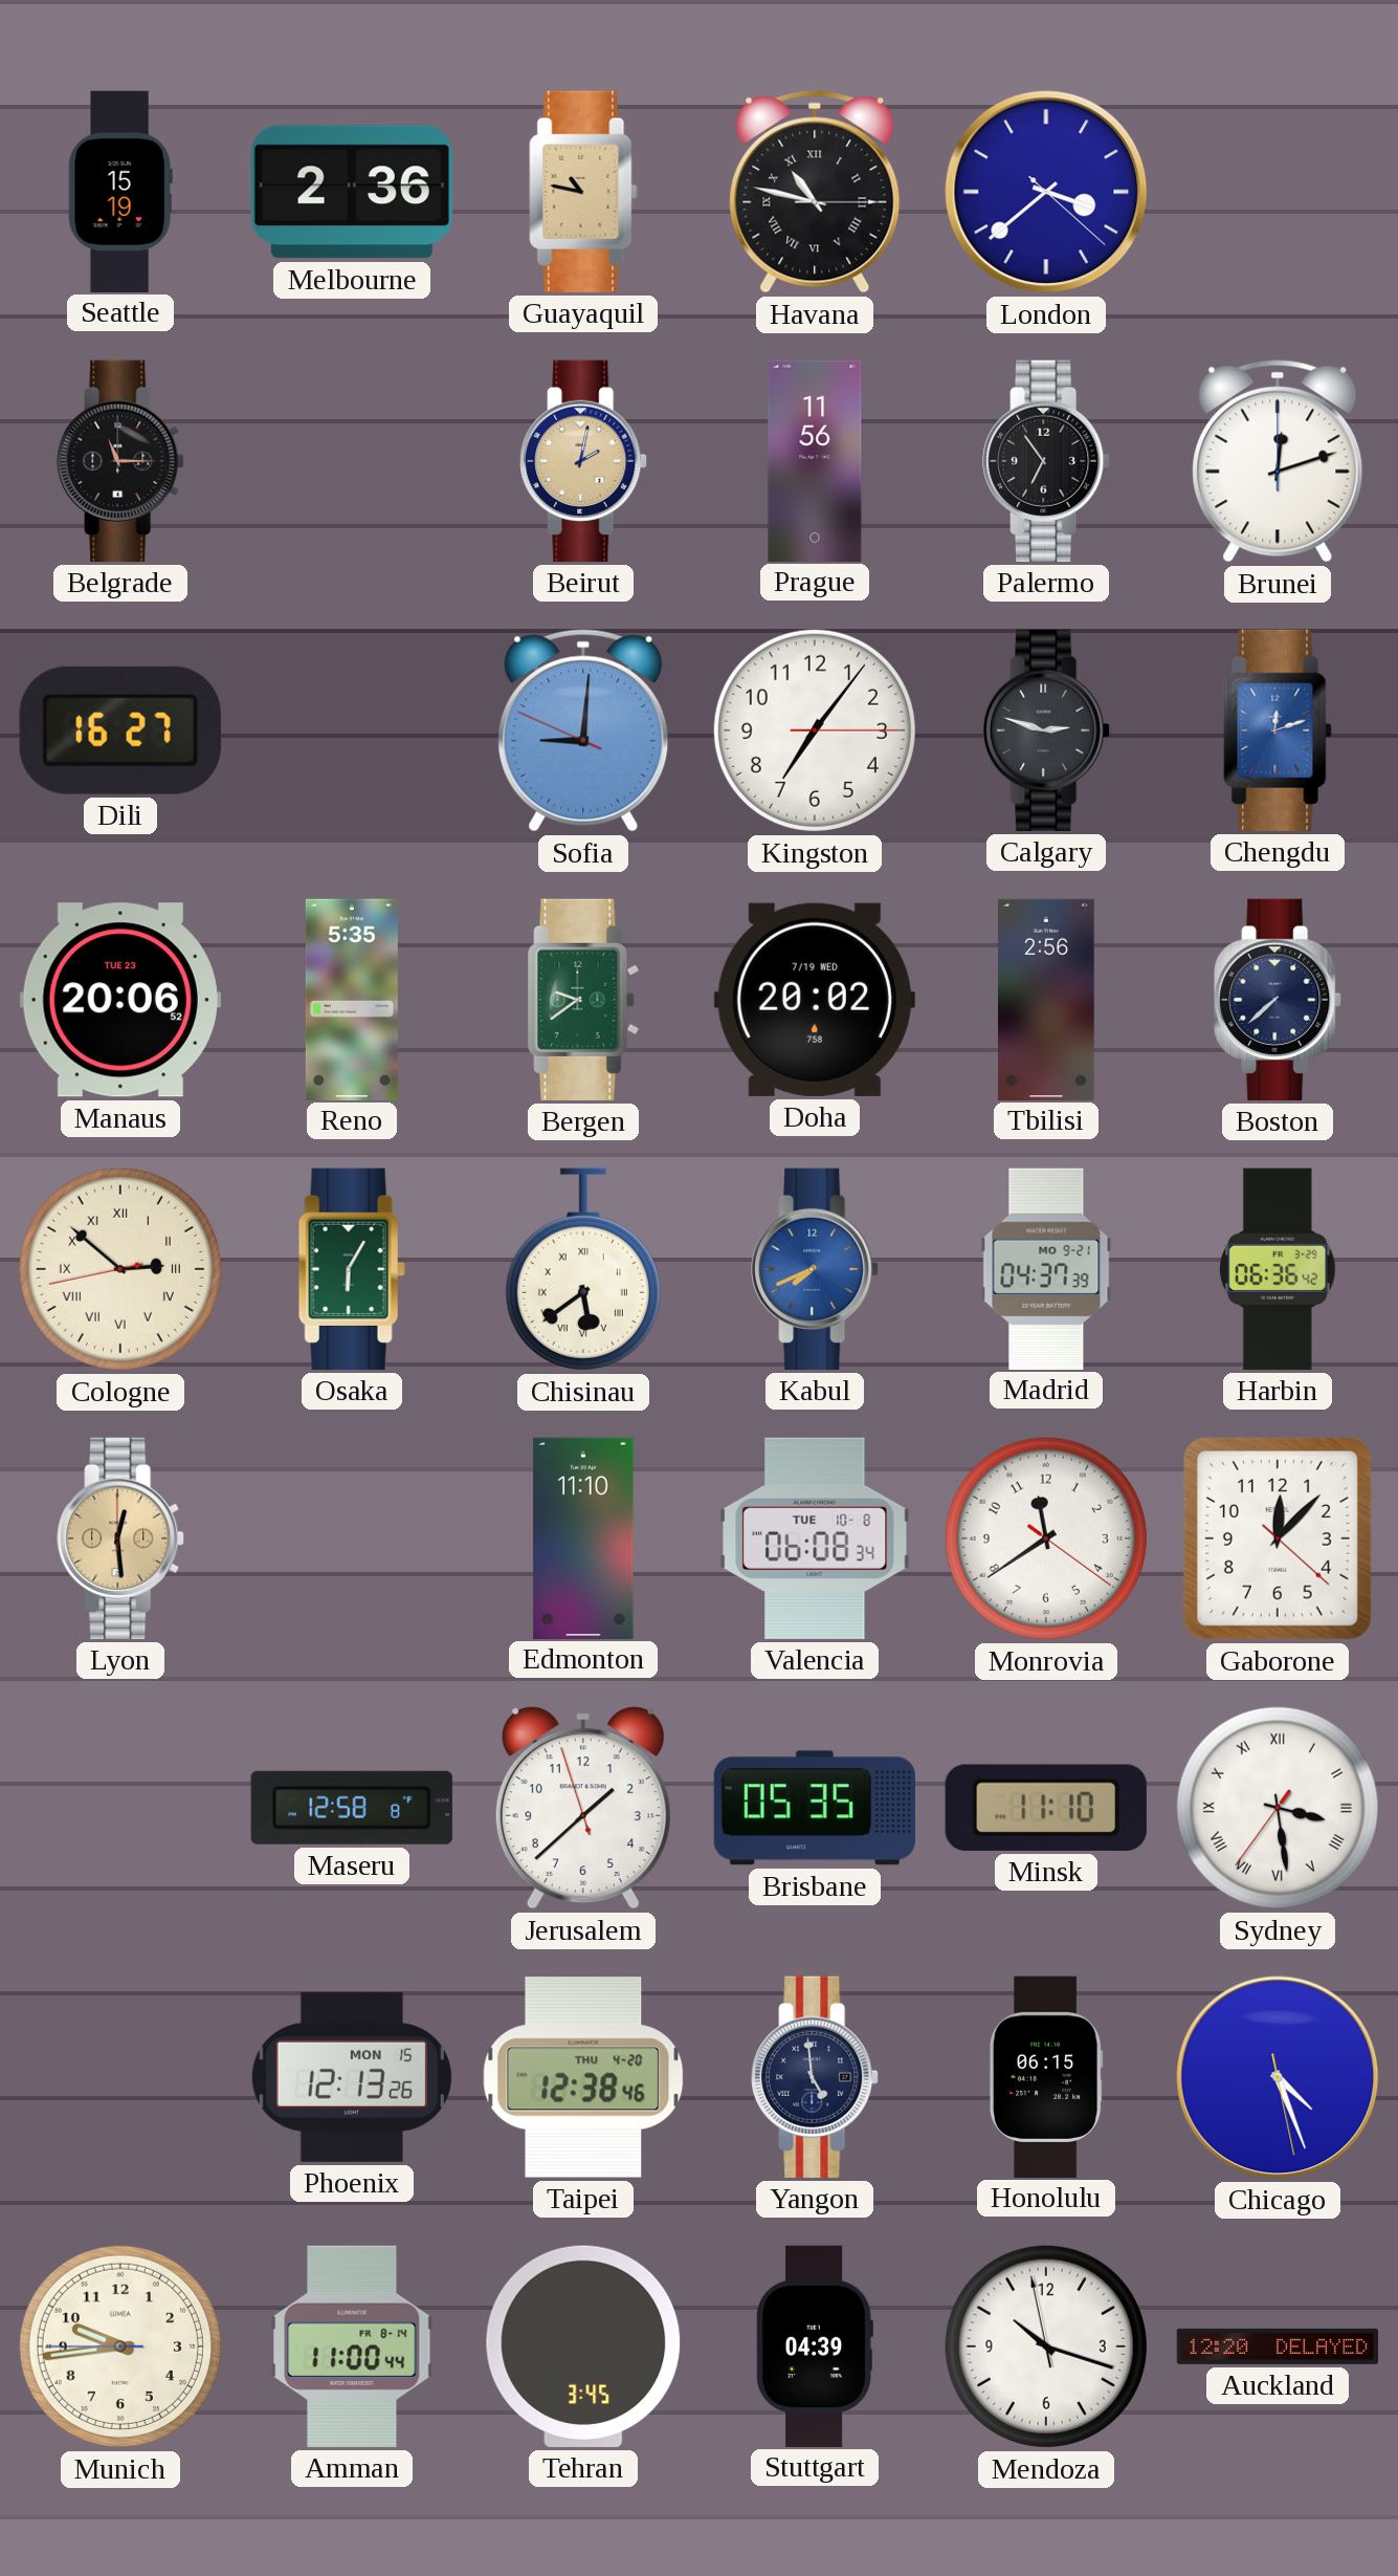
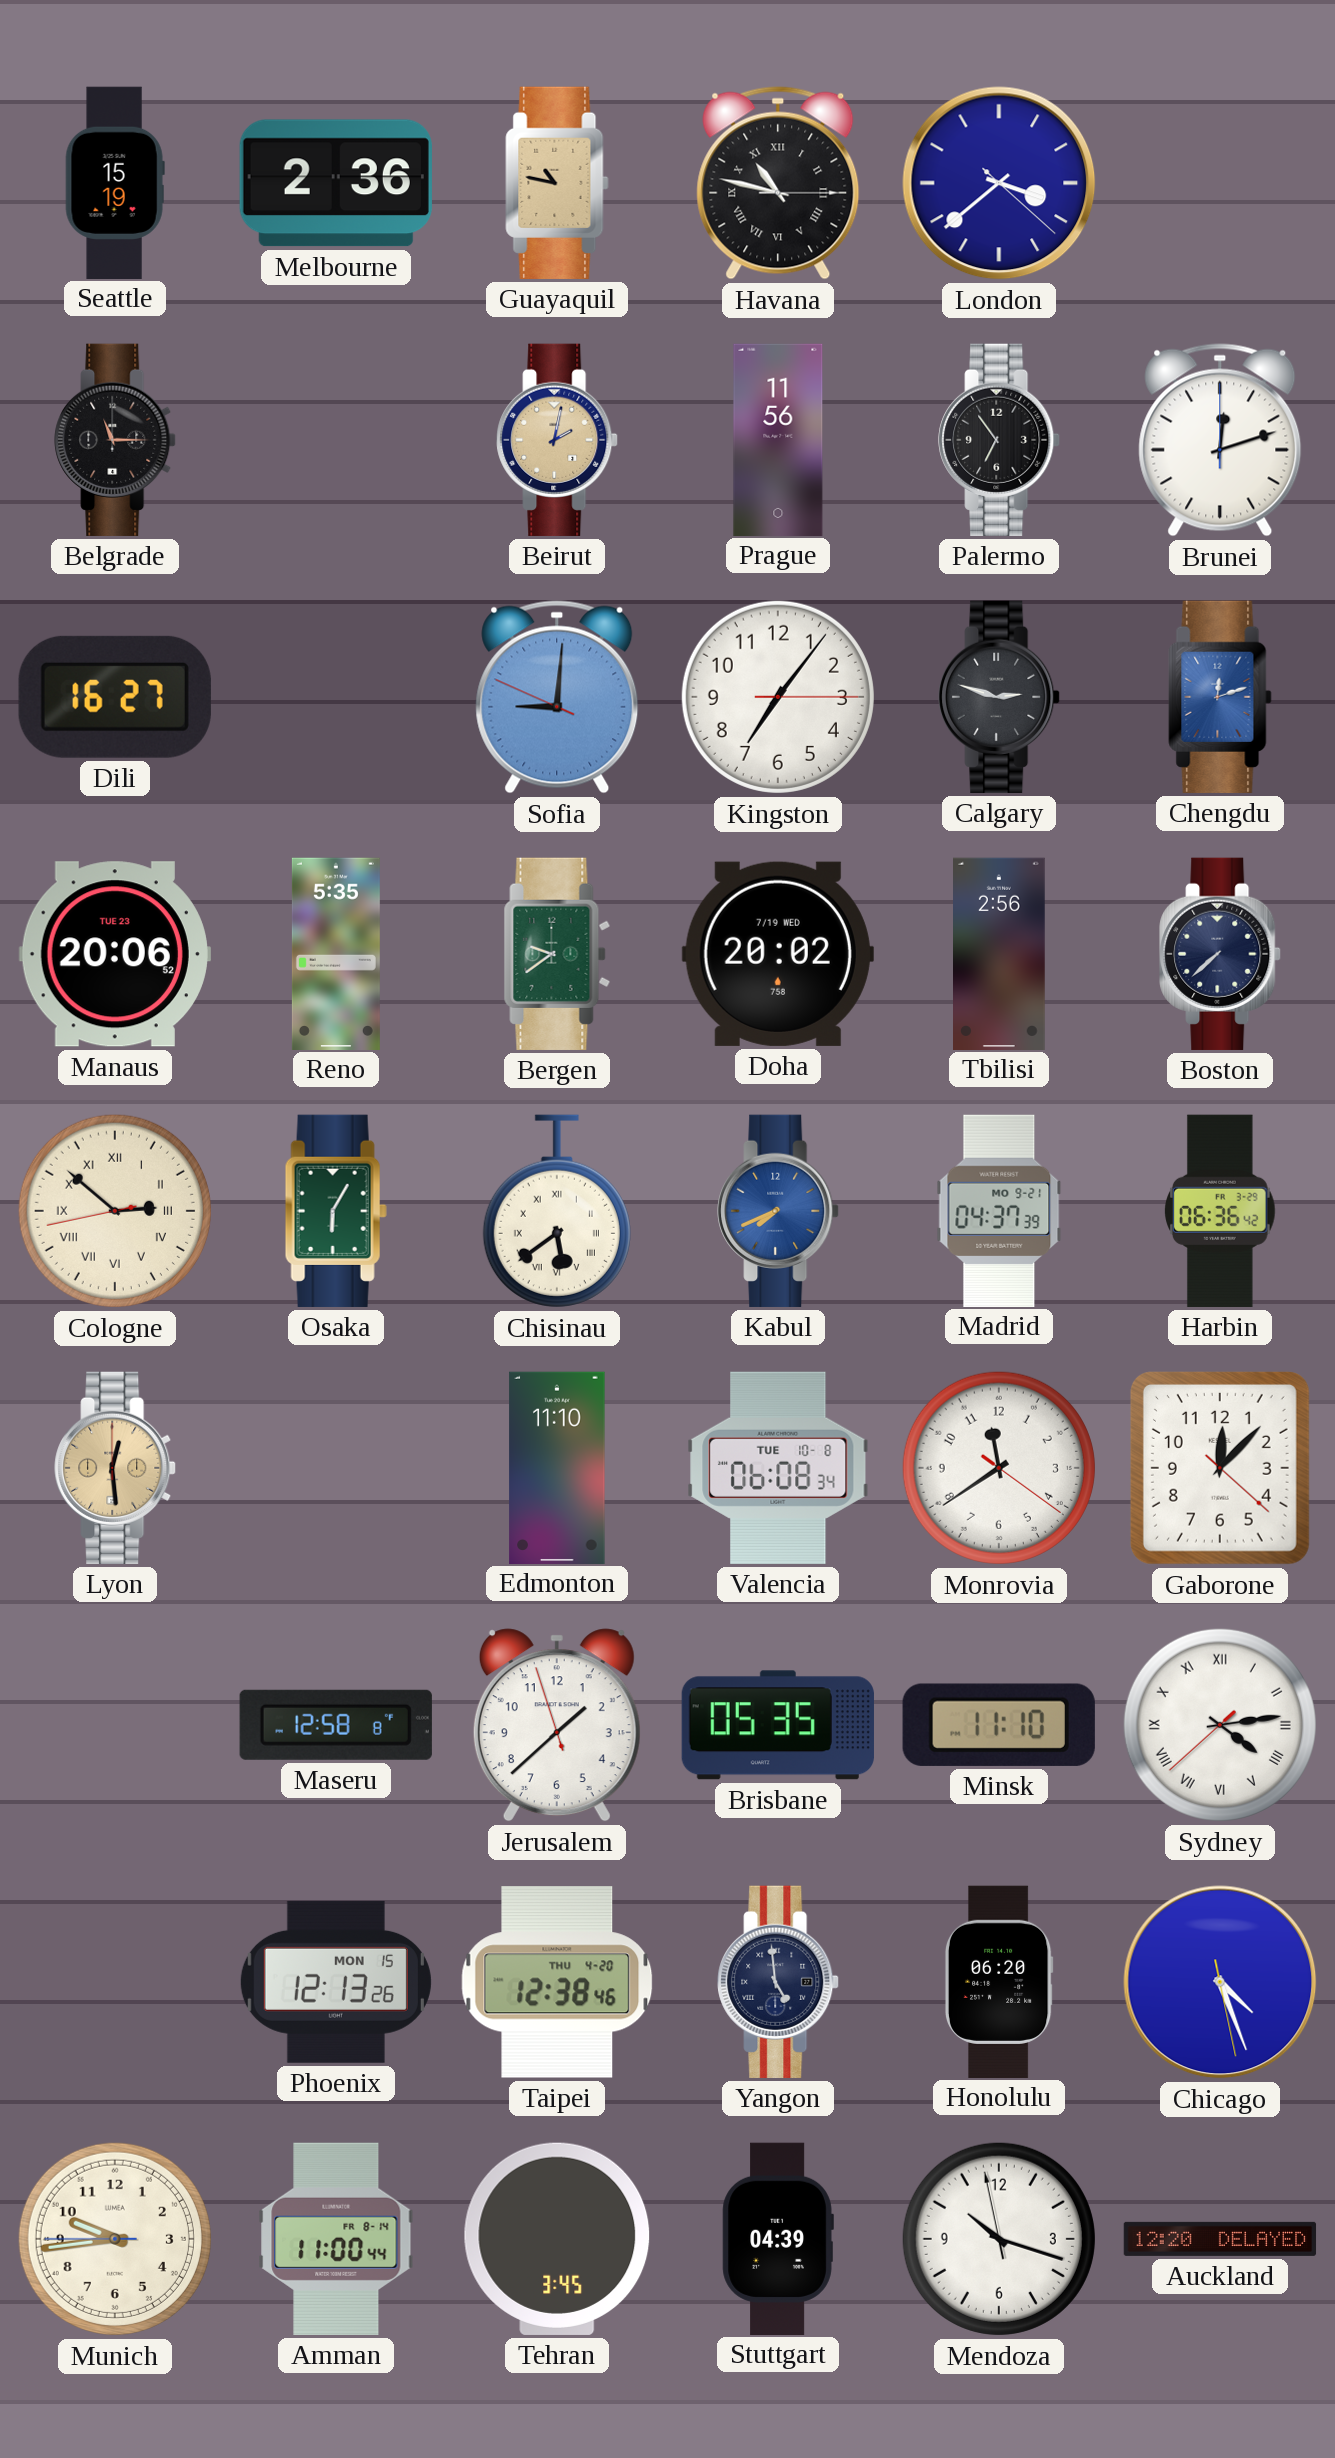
Sydney: 3:28 -> 4:13
Honolulu: 06:15 -> 06:20
